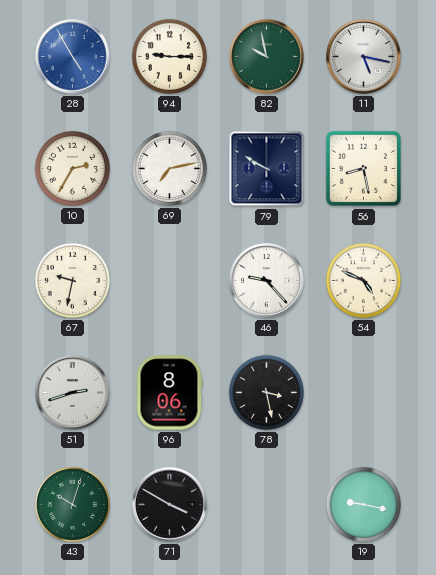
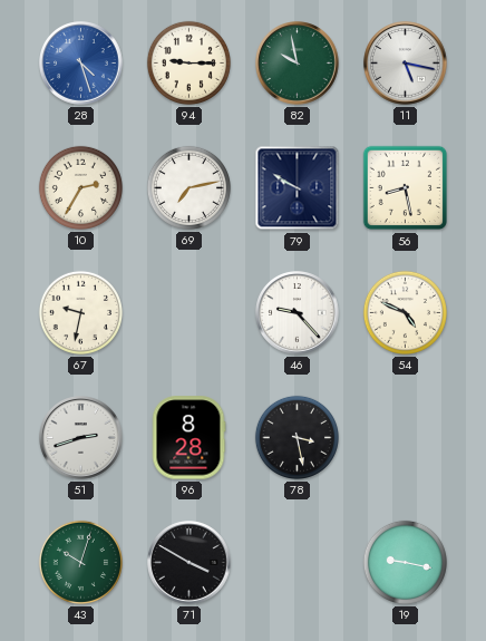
28: 4:55 -> 4:27
96: 8:06 -> 8:28
